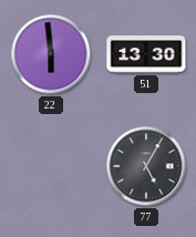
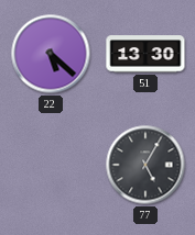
22: 5:59 -> 5:22
